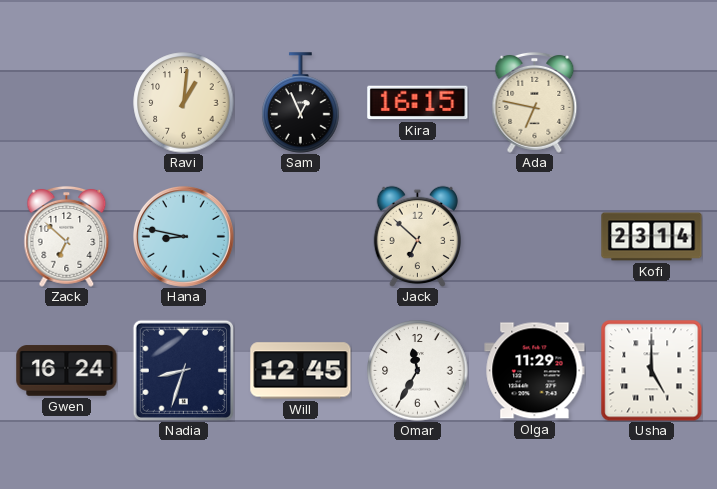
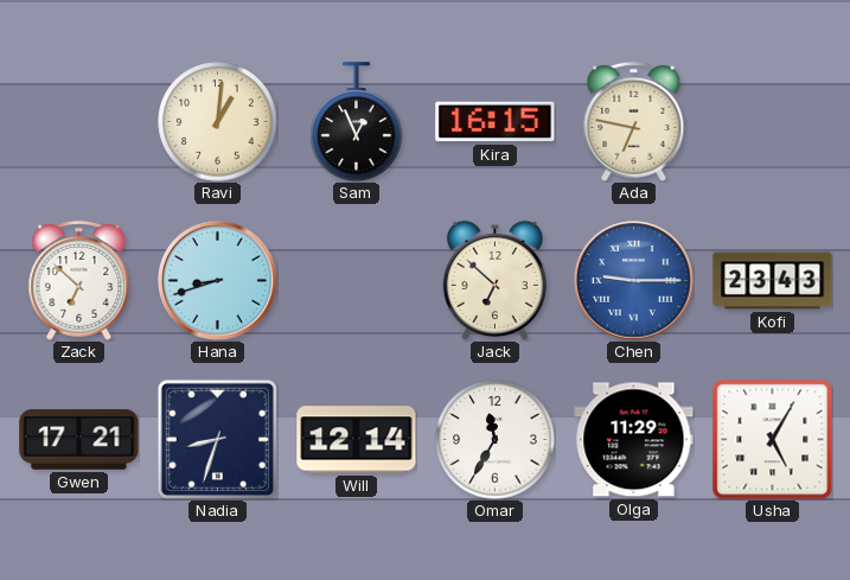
Hana: 8:47 -> 8:42
Chen: none -> 9:15
Kofi: 23:14 -> 23:43
Gwen: 16:24 -> 17:21
Will: 12:45 -> 12:14
Usha: 5:00 -> 5:05
